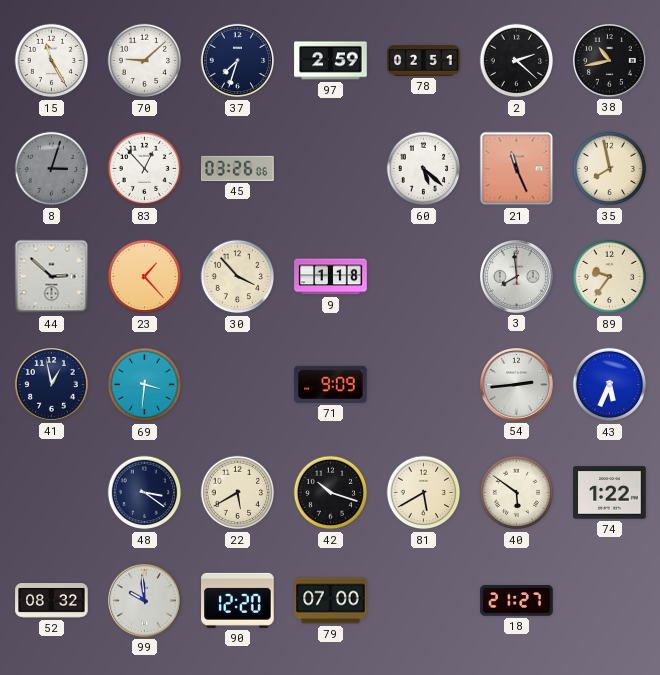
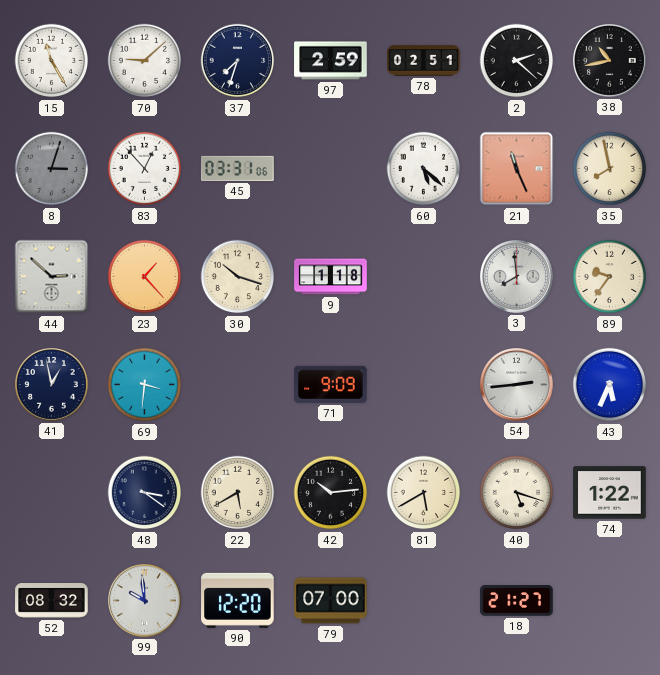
45: 03:26 -> 03:31
30: 3:53 -> 10:18
42: 10:18 -> 10:14
40: 5:51 -> 5:18
